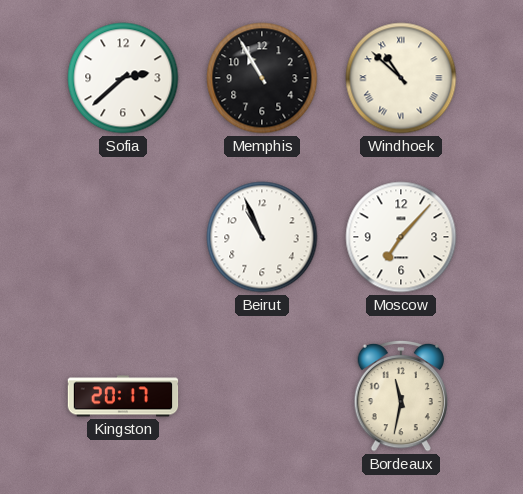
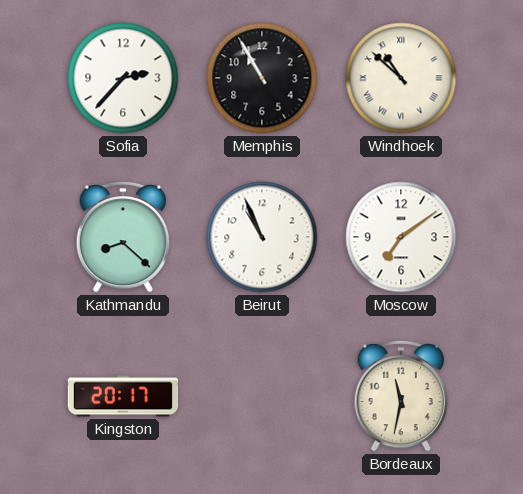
Sofia: 2:38 -> 2:37
Kathmandu: none -> 8:22
Moscow: 7:07 -> 7:09
